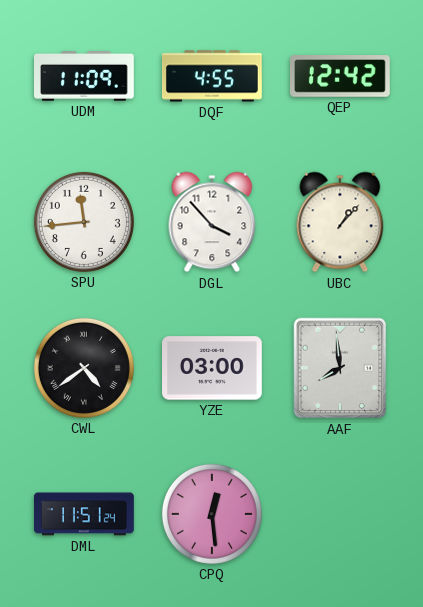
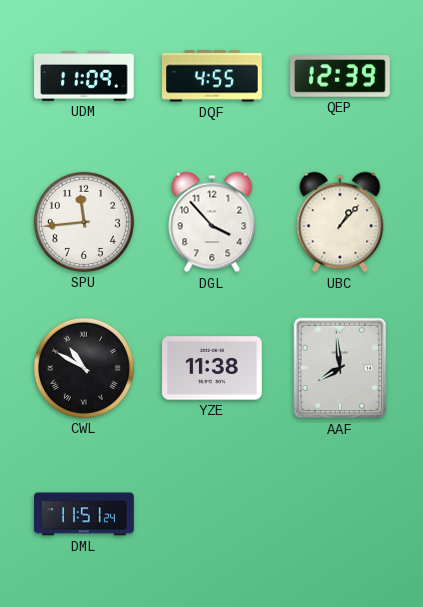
QEP: 12:42 -> 12:39
CWL: 4:39 -> 10:50
YZE: 03:00 -> 11:38
CPQ: 12:29 -> none
